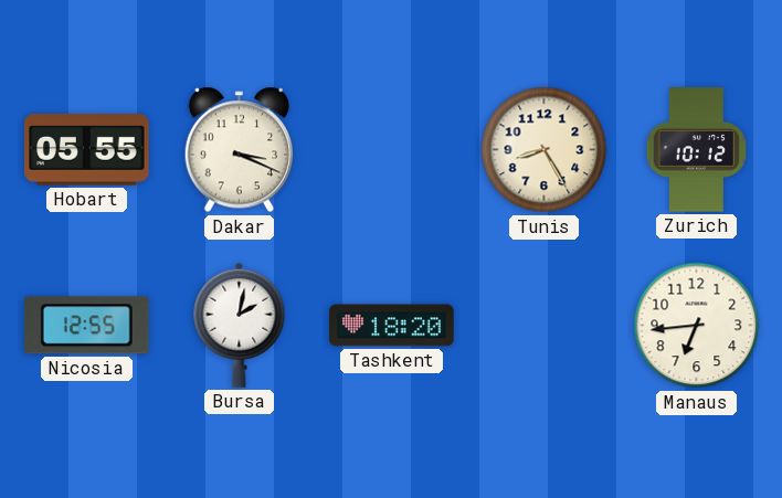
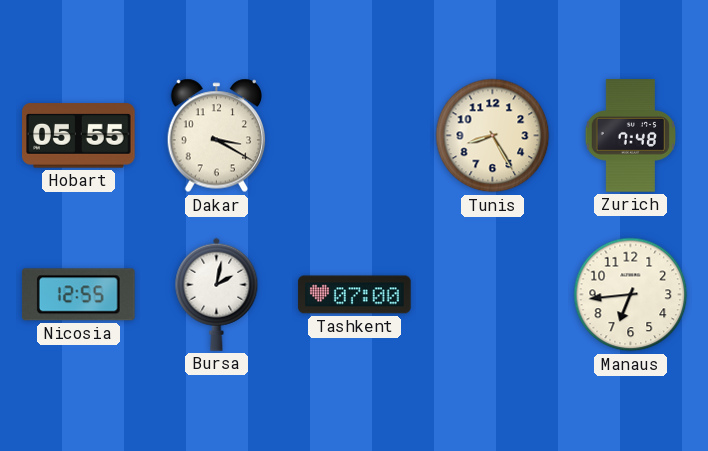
Dakar: 3:19 -> 3:20
Zurich: 10:12 -> 7:48
Tashkent: 18:20 -> 07:00
